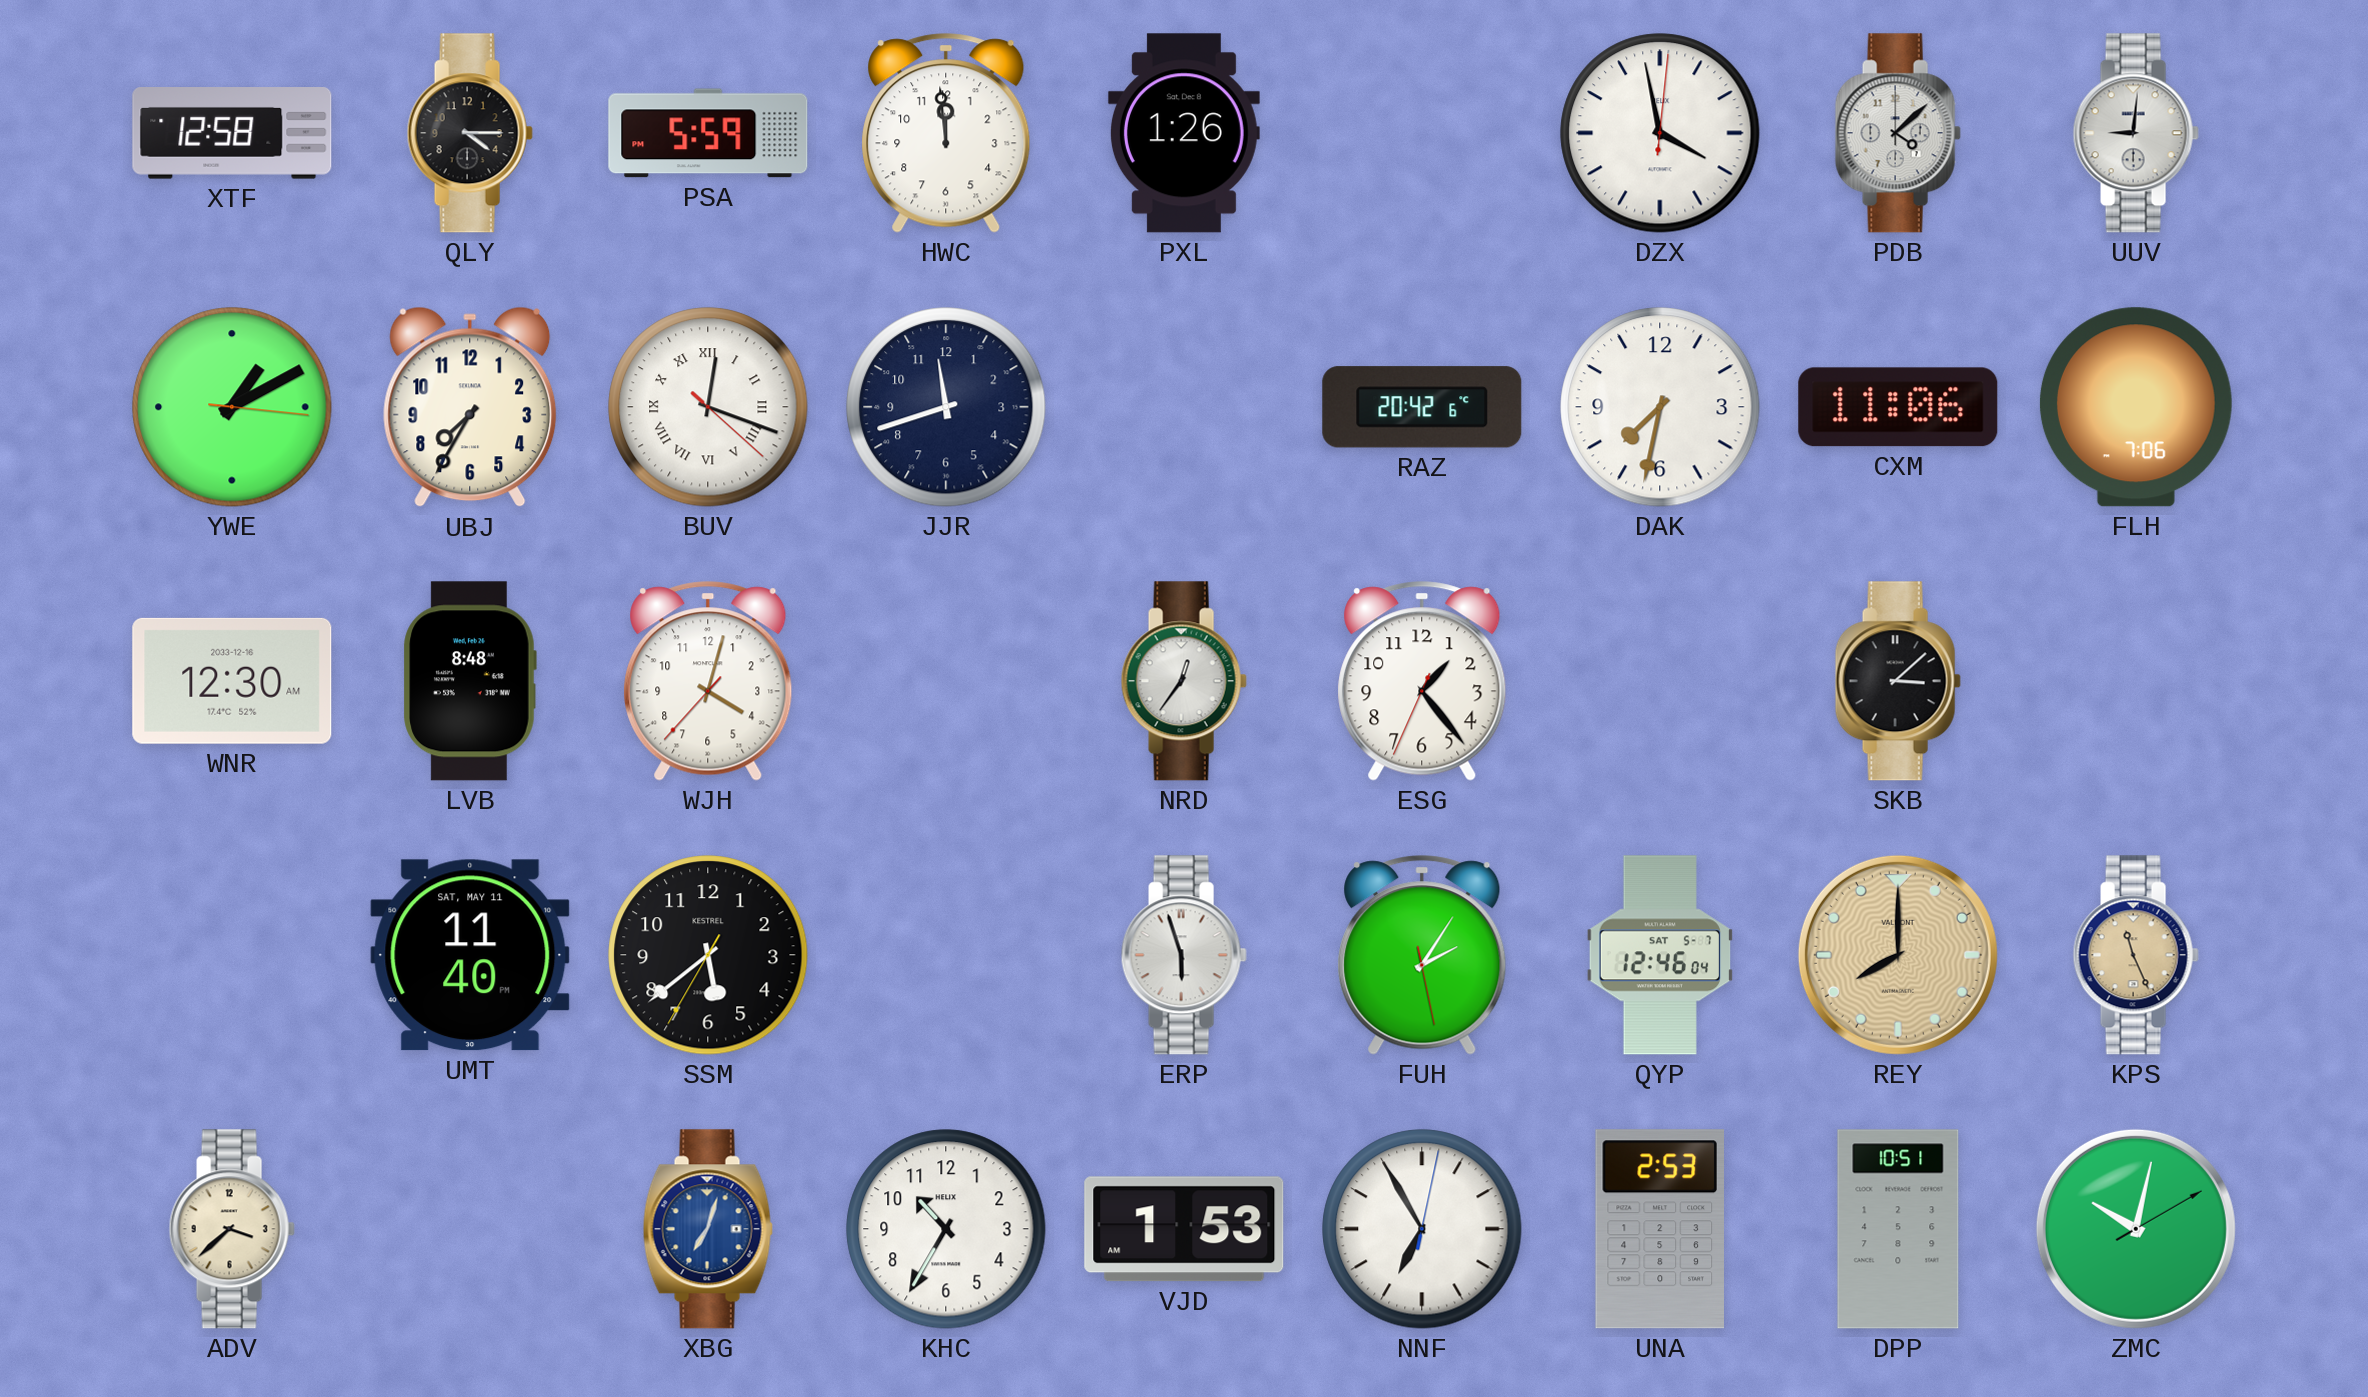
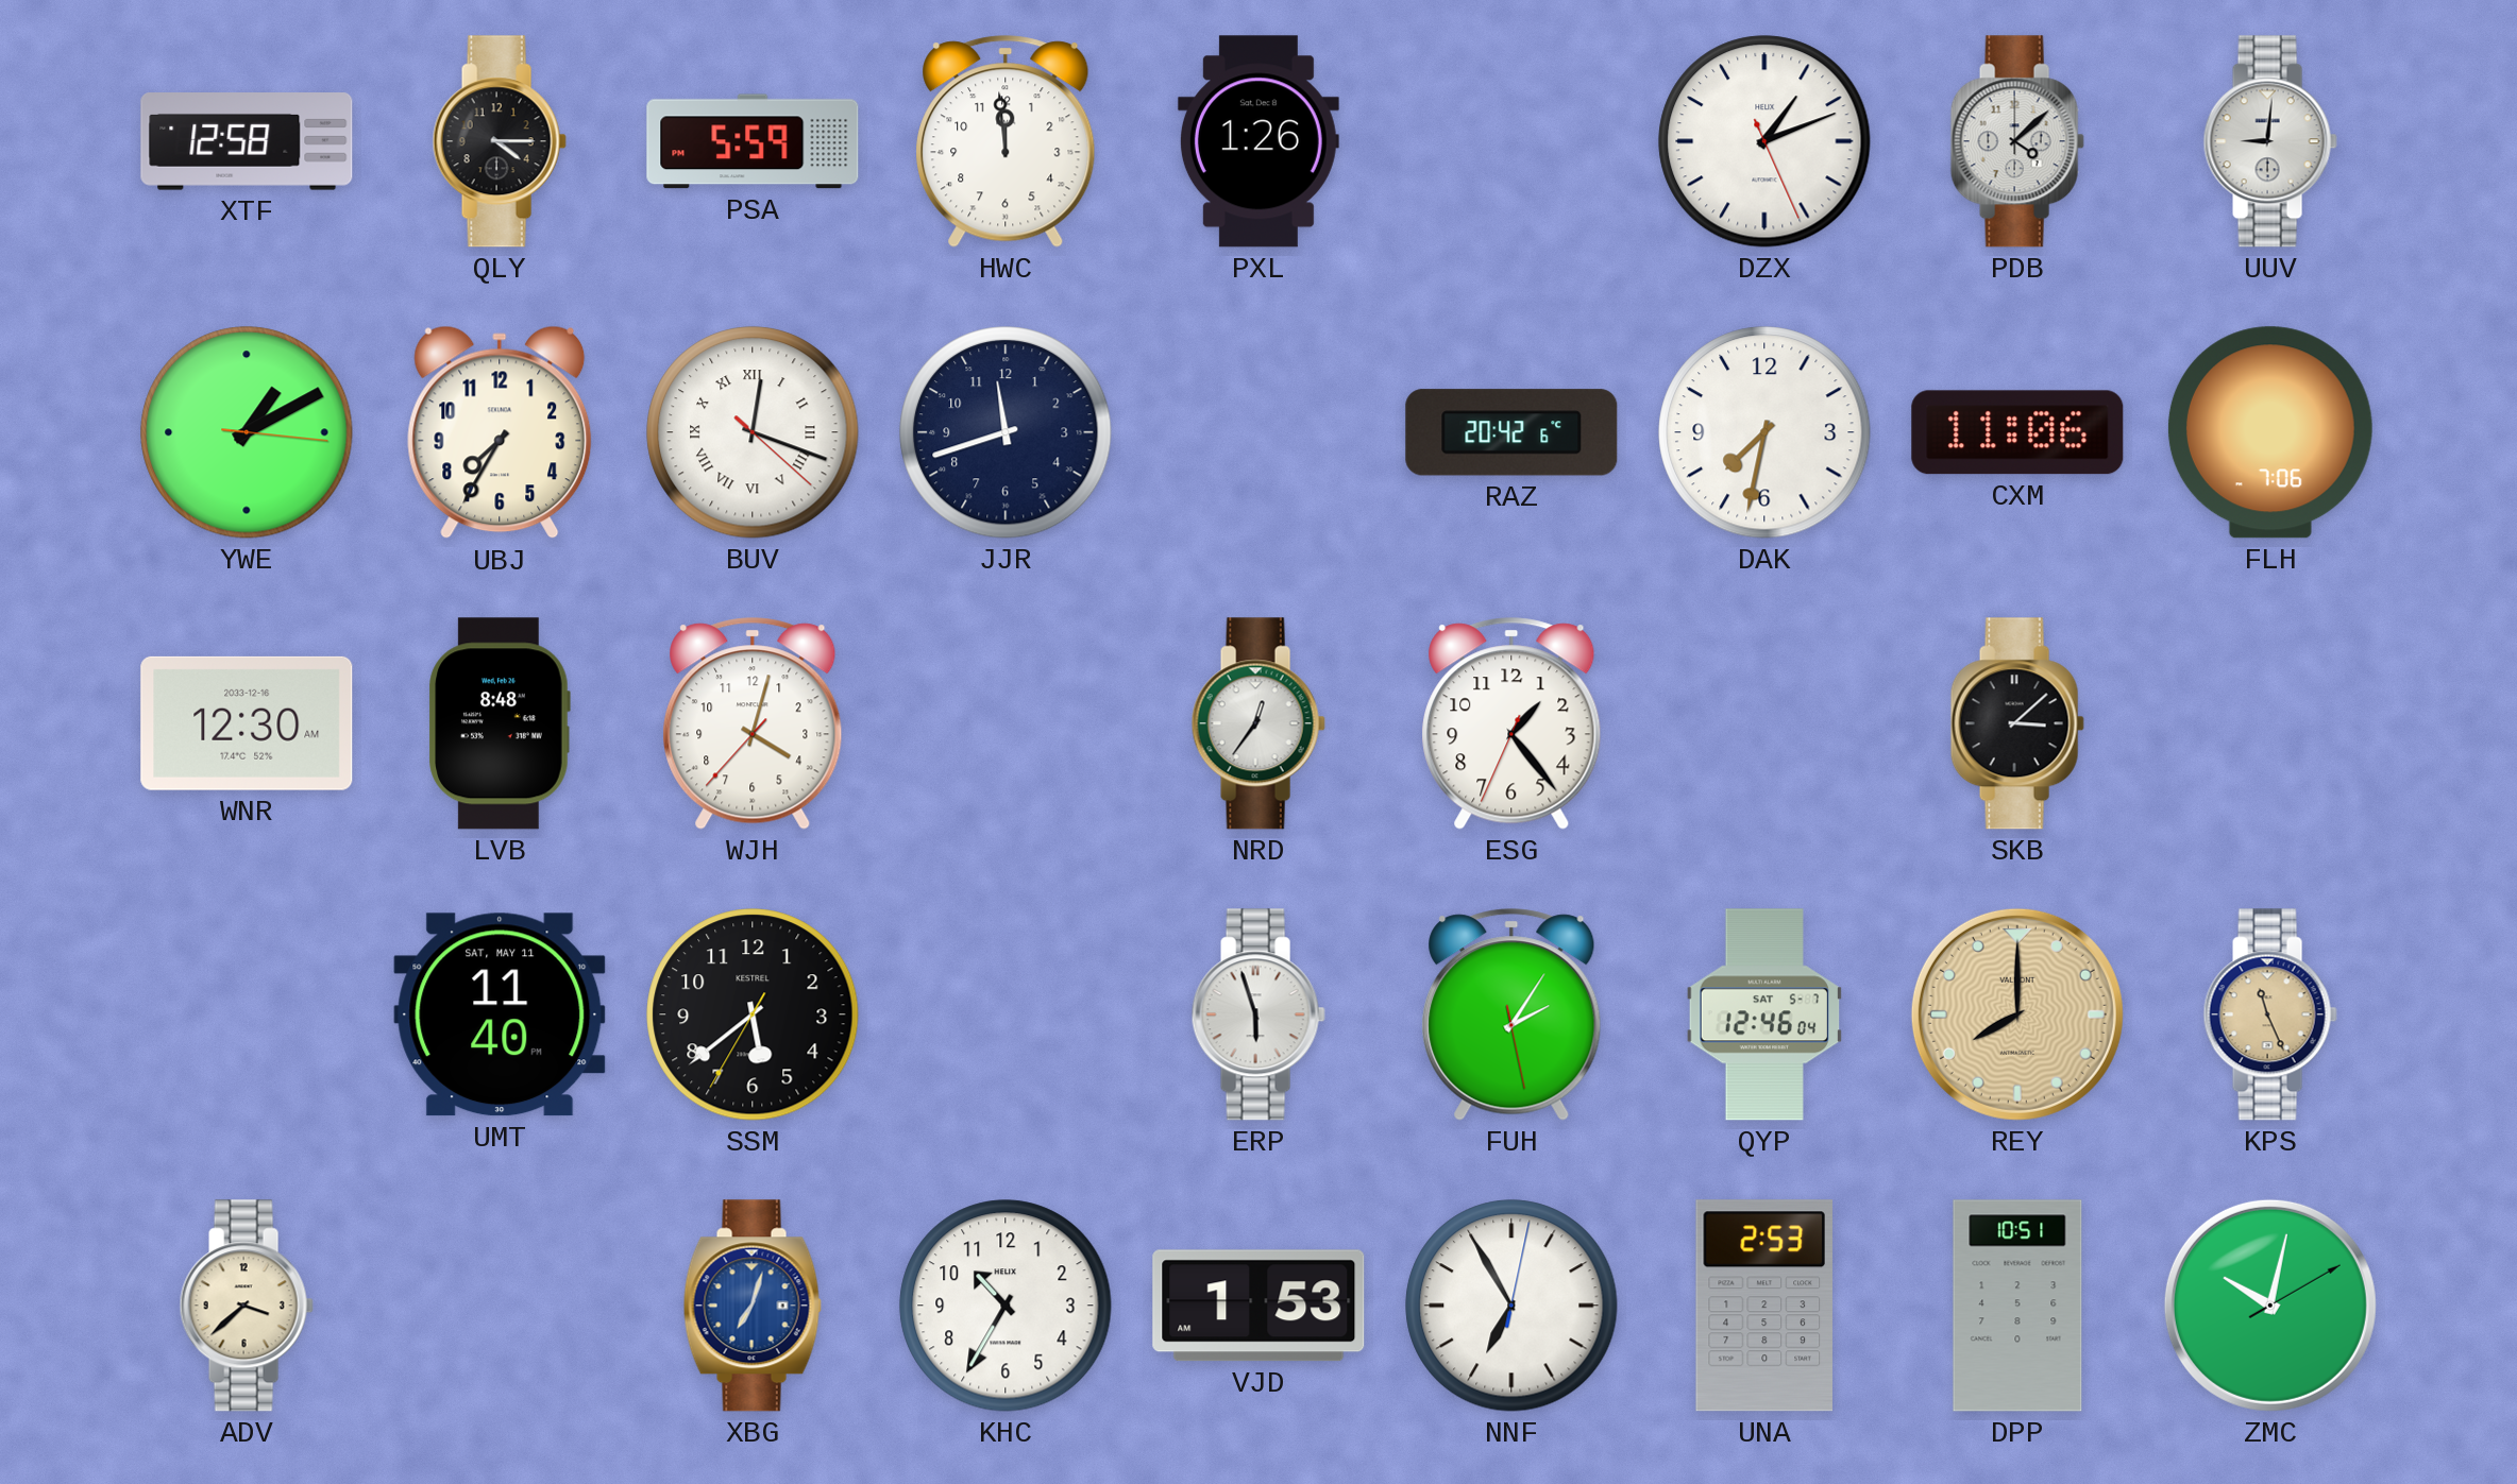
DZX: 3:58 -> 1:11
